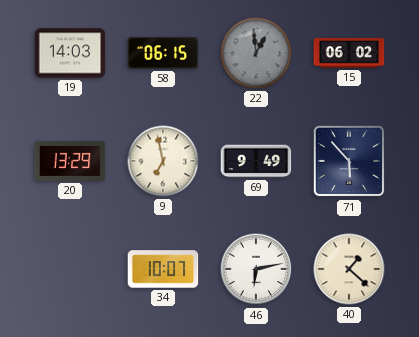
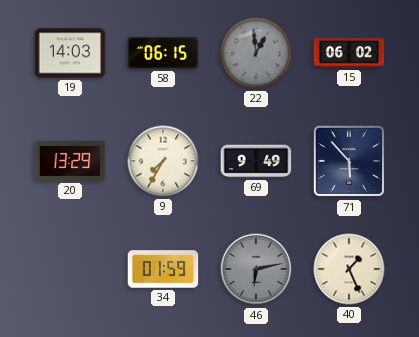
9: 6:58 -> 7:35
34: 10:07 -> 01:59
46 dial: white -> grey
40: 1:22 -> 1:26
